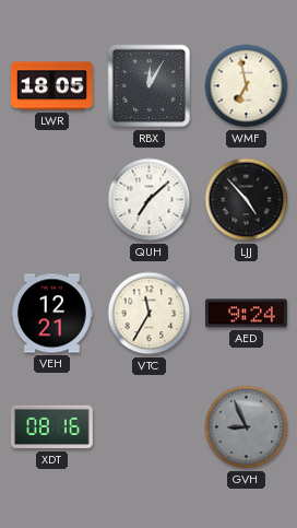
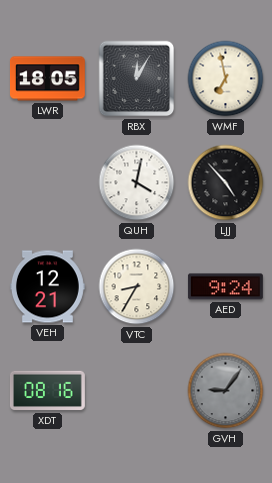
QUH: 7:08 -> 4:02
VTC: 11:35 -> 8:35
GVH: 8:56 -> 9:06
